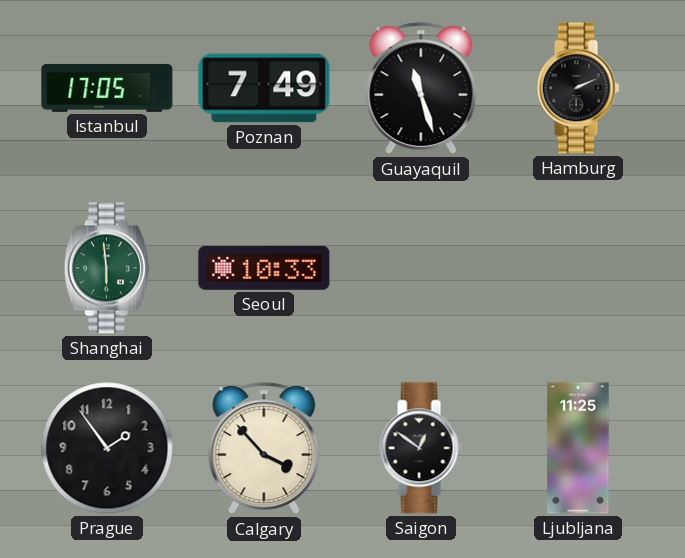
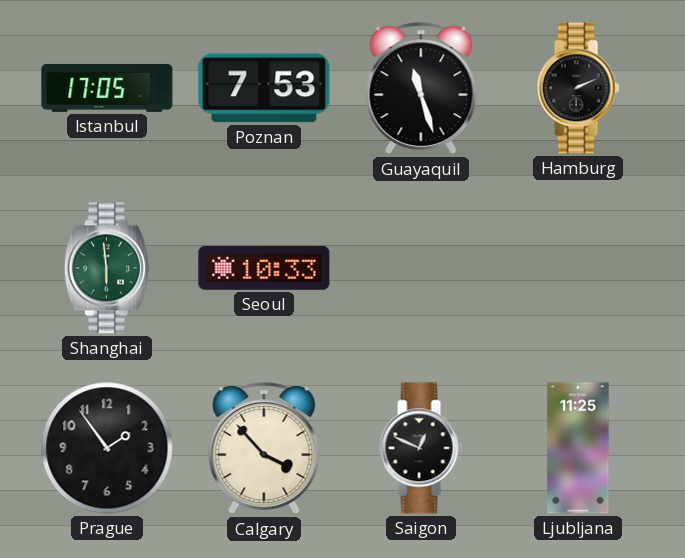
Poznan: 7:49 -> 7:53
Saigon: 12:51 -> 12:49
